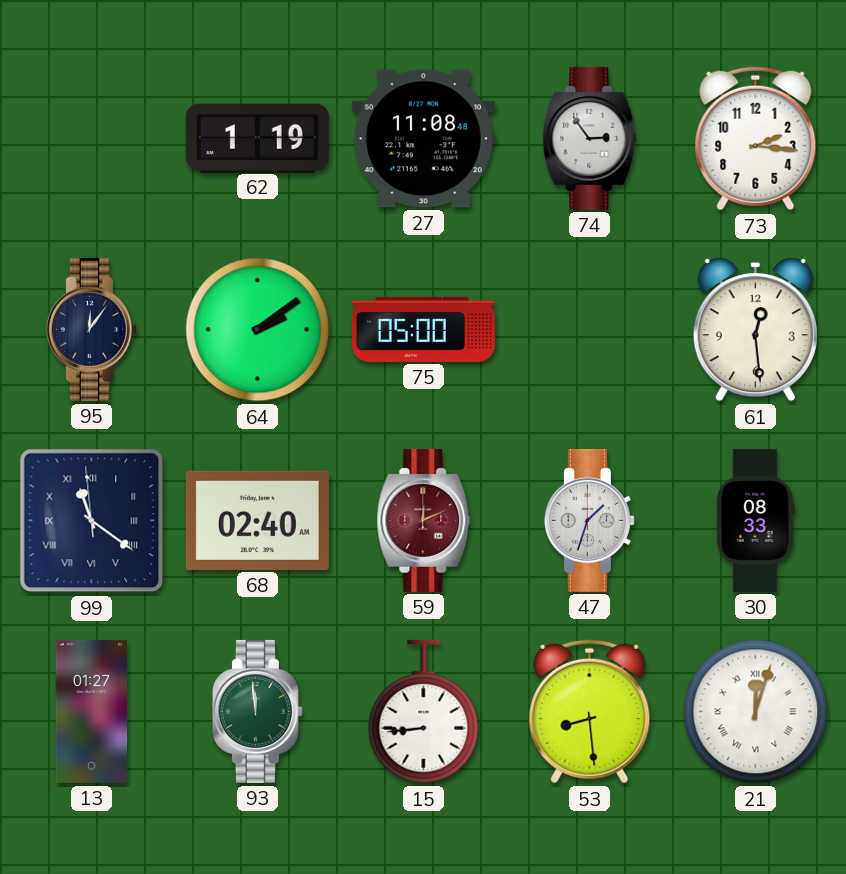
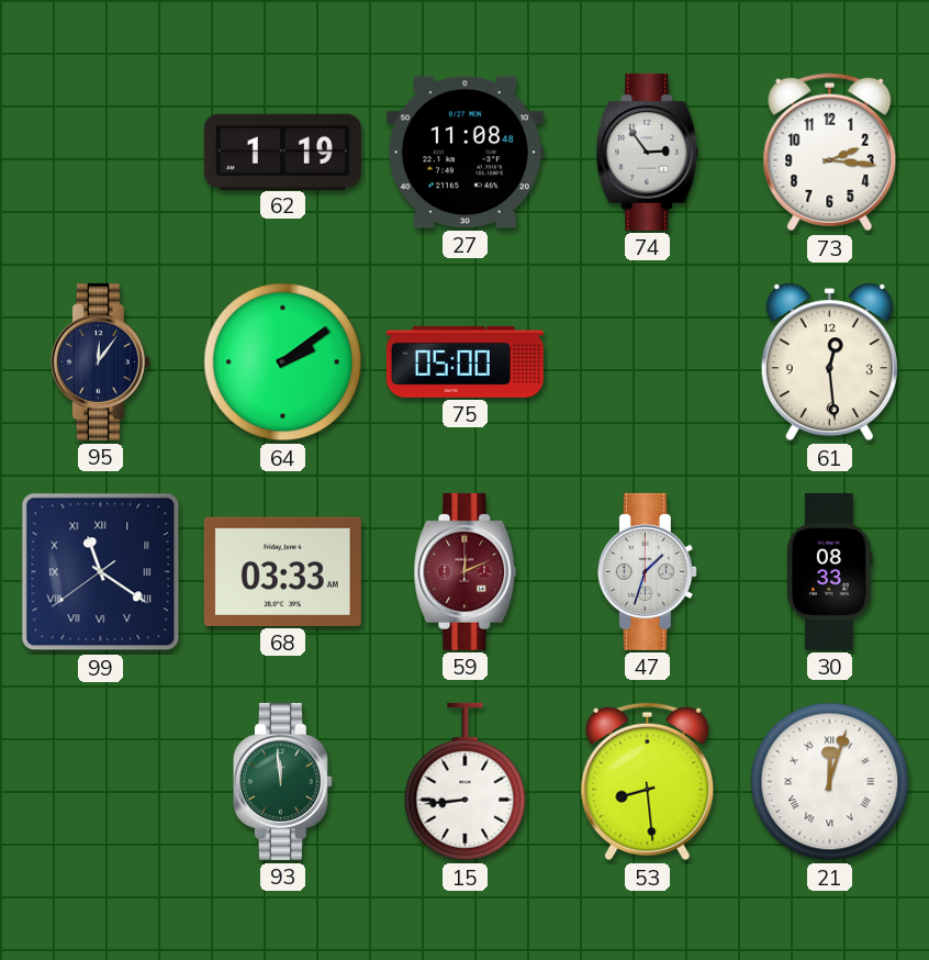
99: 11:20:59 -> 11:20:39
68: 02:40 -> 03:33
13: 01:27 -> none
